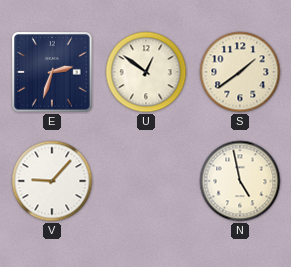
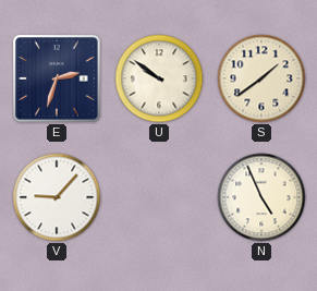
U: 12:51 -> 9:51
N: 4:58 -> 4:56
